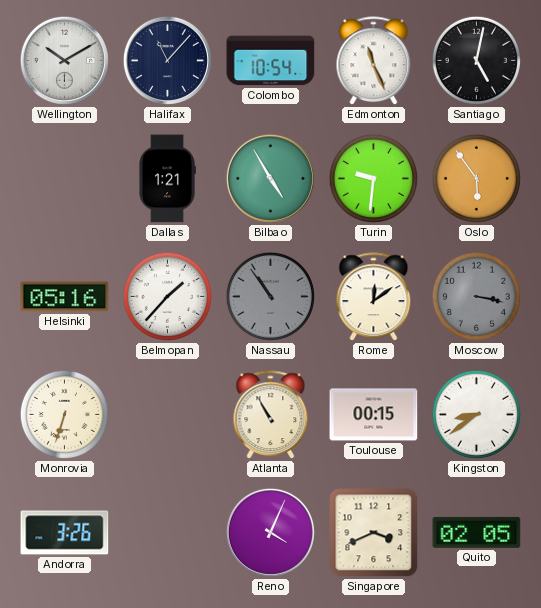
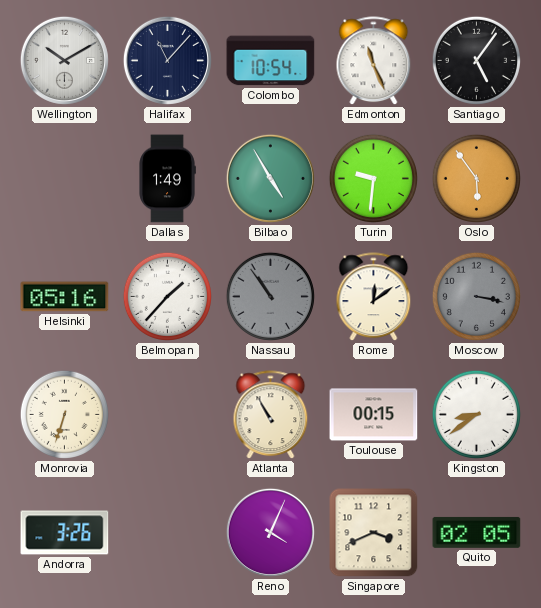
Santiago: 5:02 -> 5:06
Dallas: 1:21 -> 1:49
